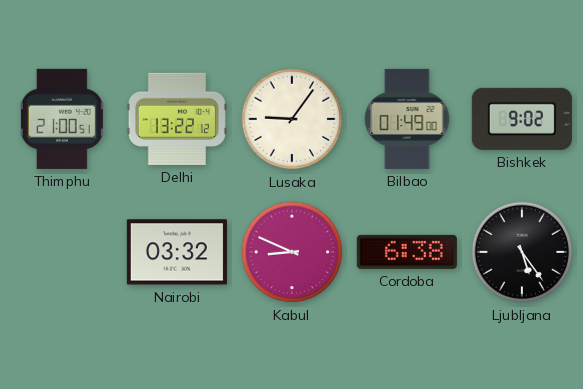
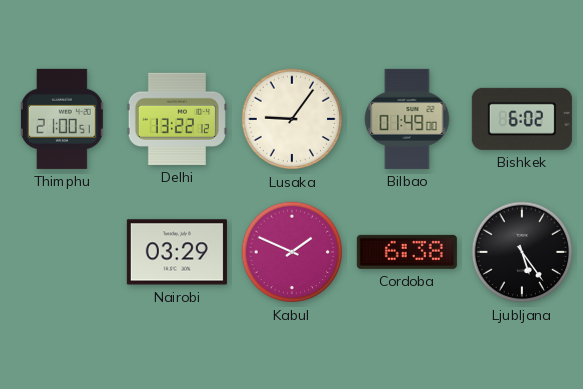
Bishkek: 9:02 -> 6:02
Nairobi: 03:32 -> 03:29
Kabul: 8:49 -> 1:49
